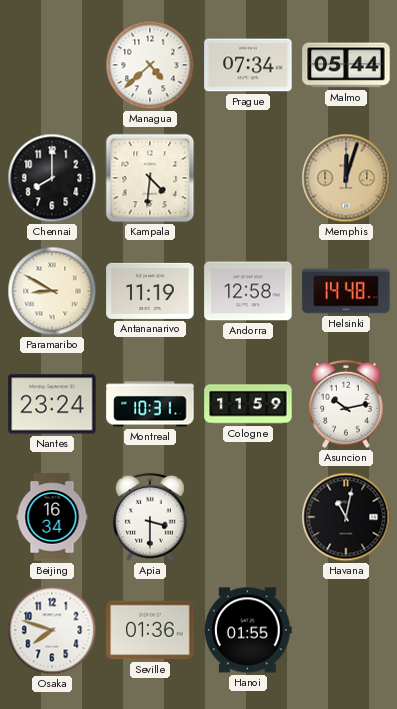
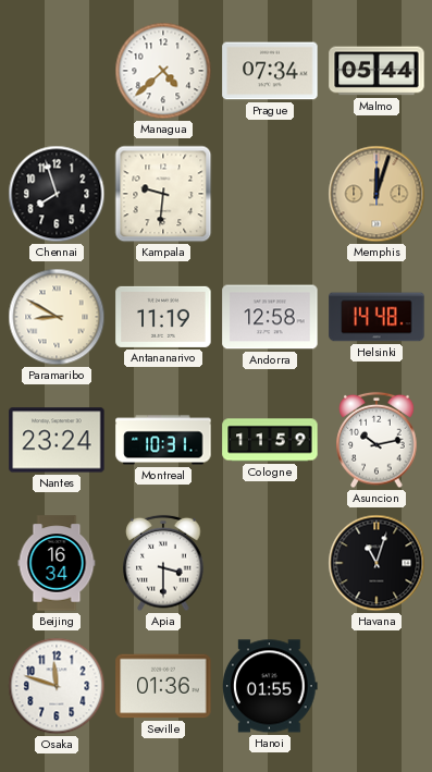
Chennai: 8:00 -> 7:57
Kampala: 4:31 -> 9:31
Havana: 11:02 -> 11:03
Osaka: 7:48 -> 11:48
